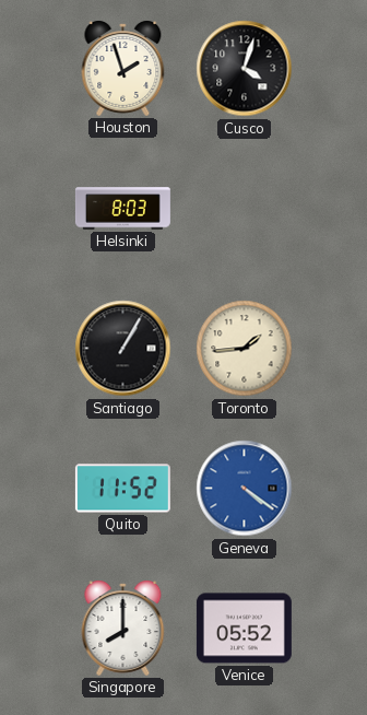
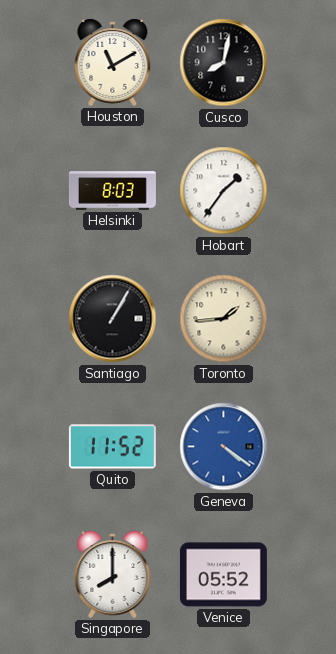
Houston: 1:57 -> 11:10
Cusco: 4:03 -> 8:02
Hobart: none -> 1:36
